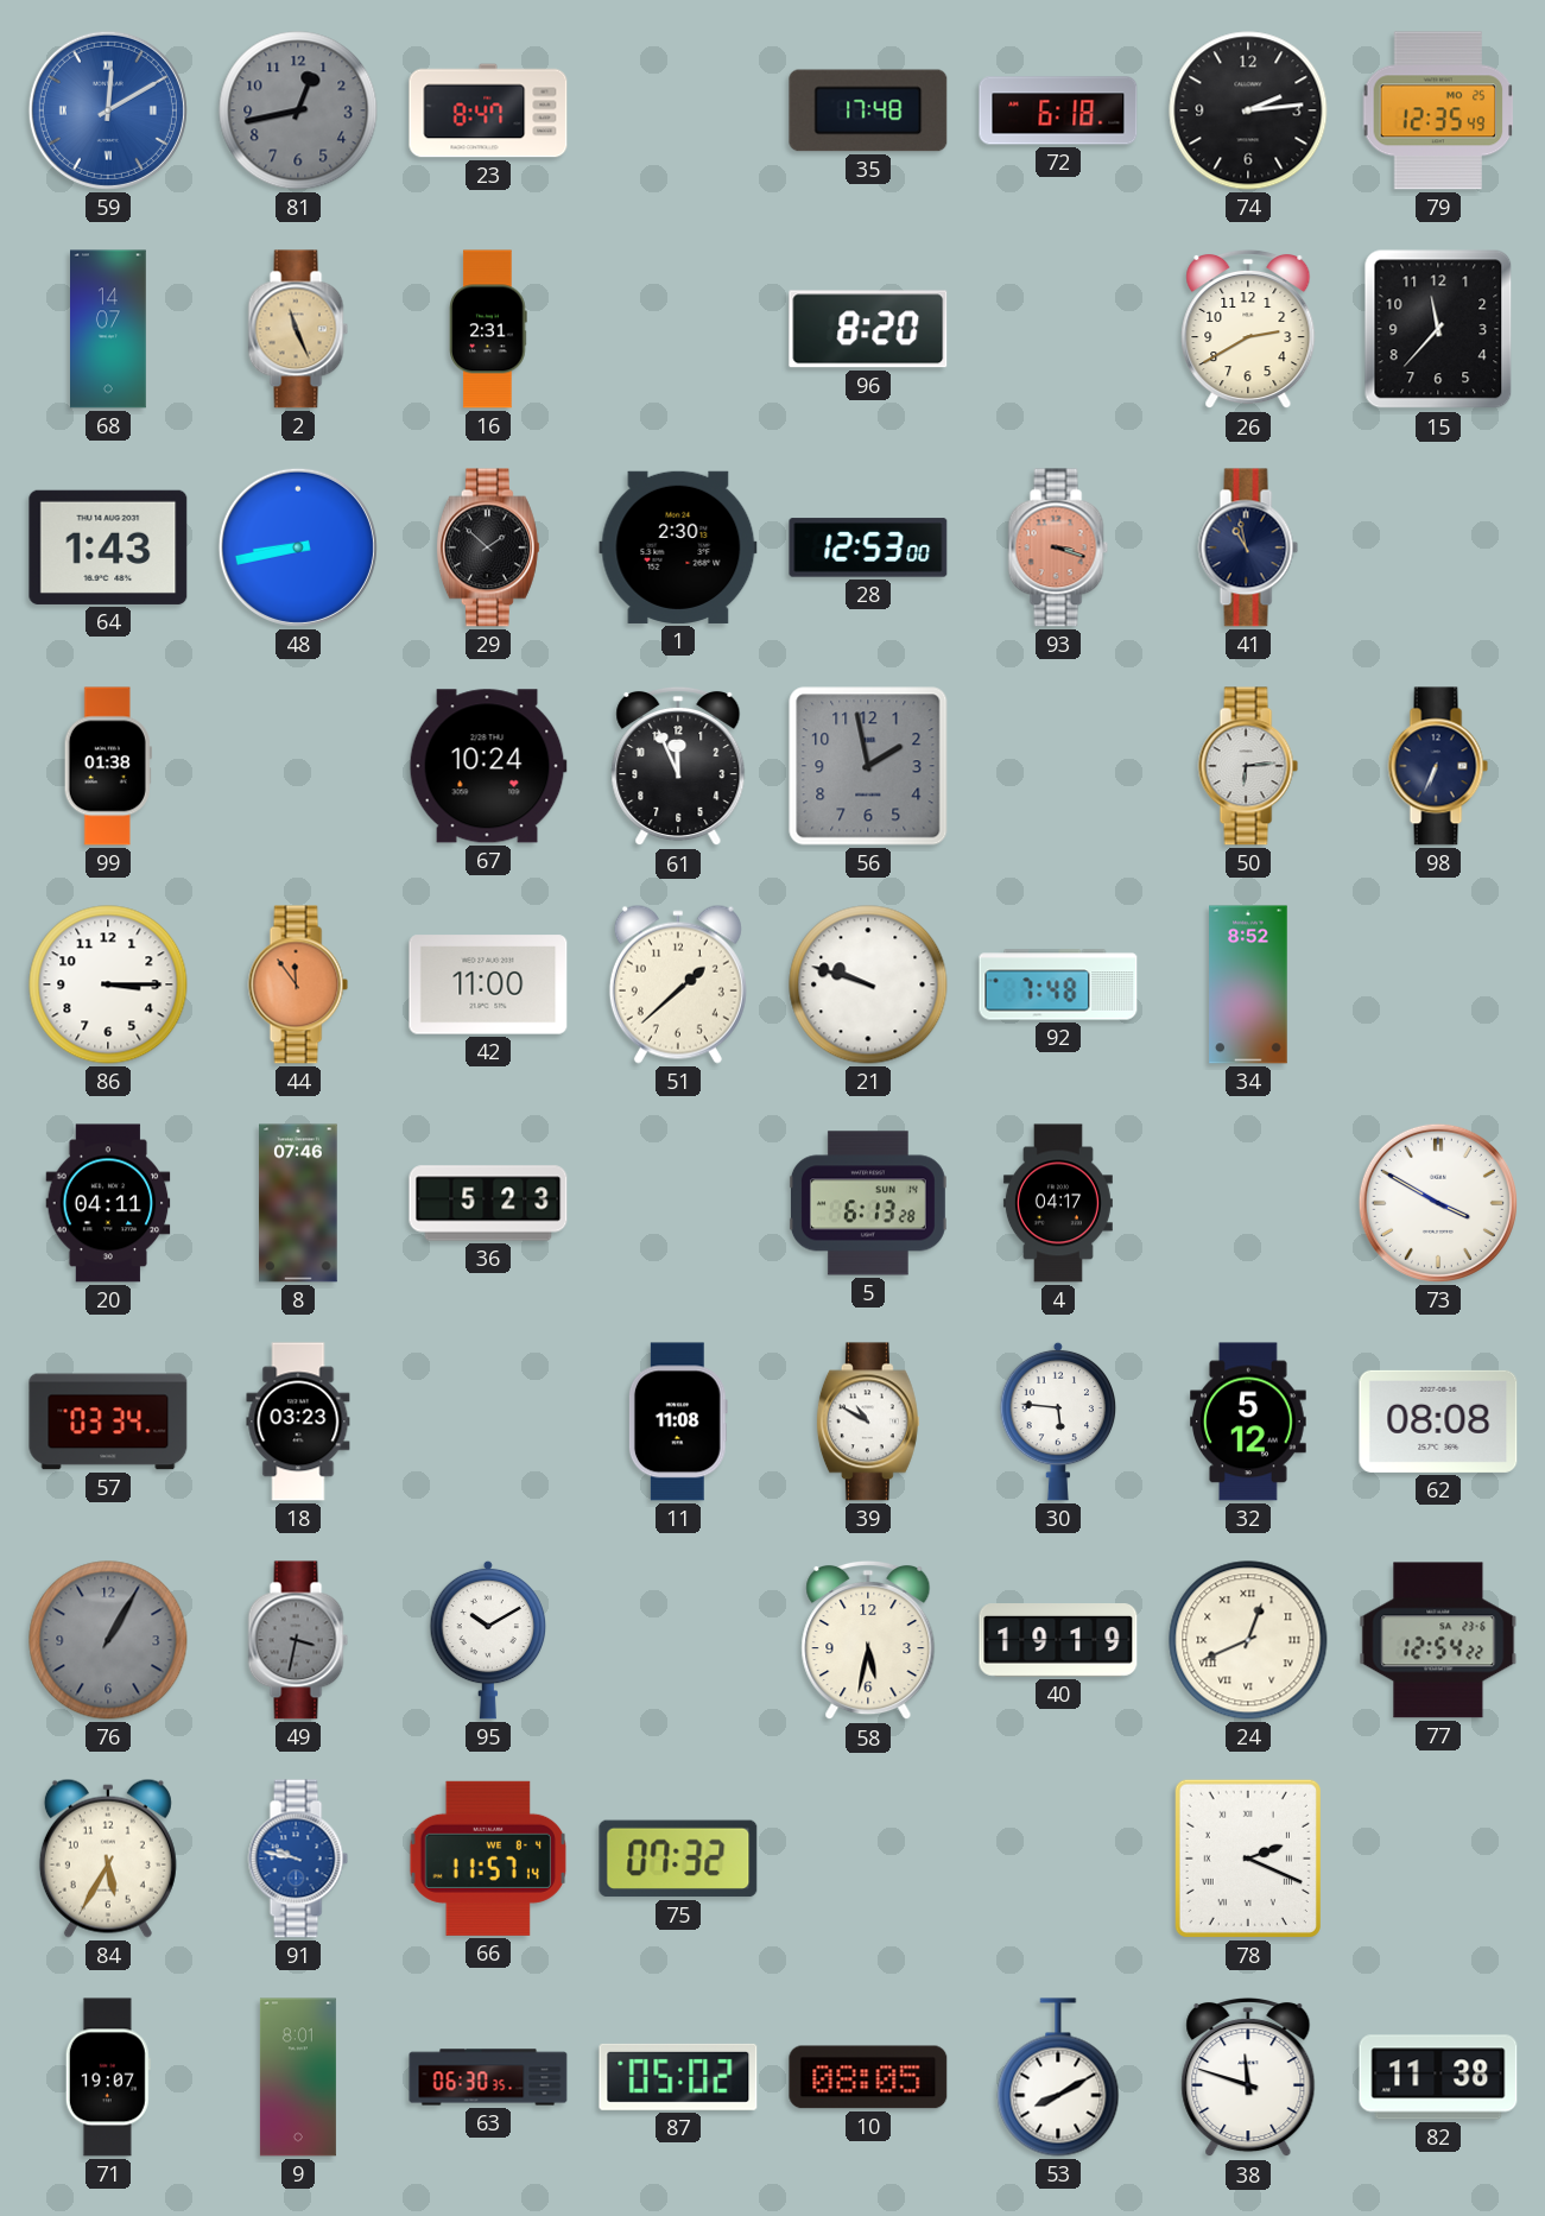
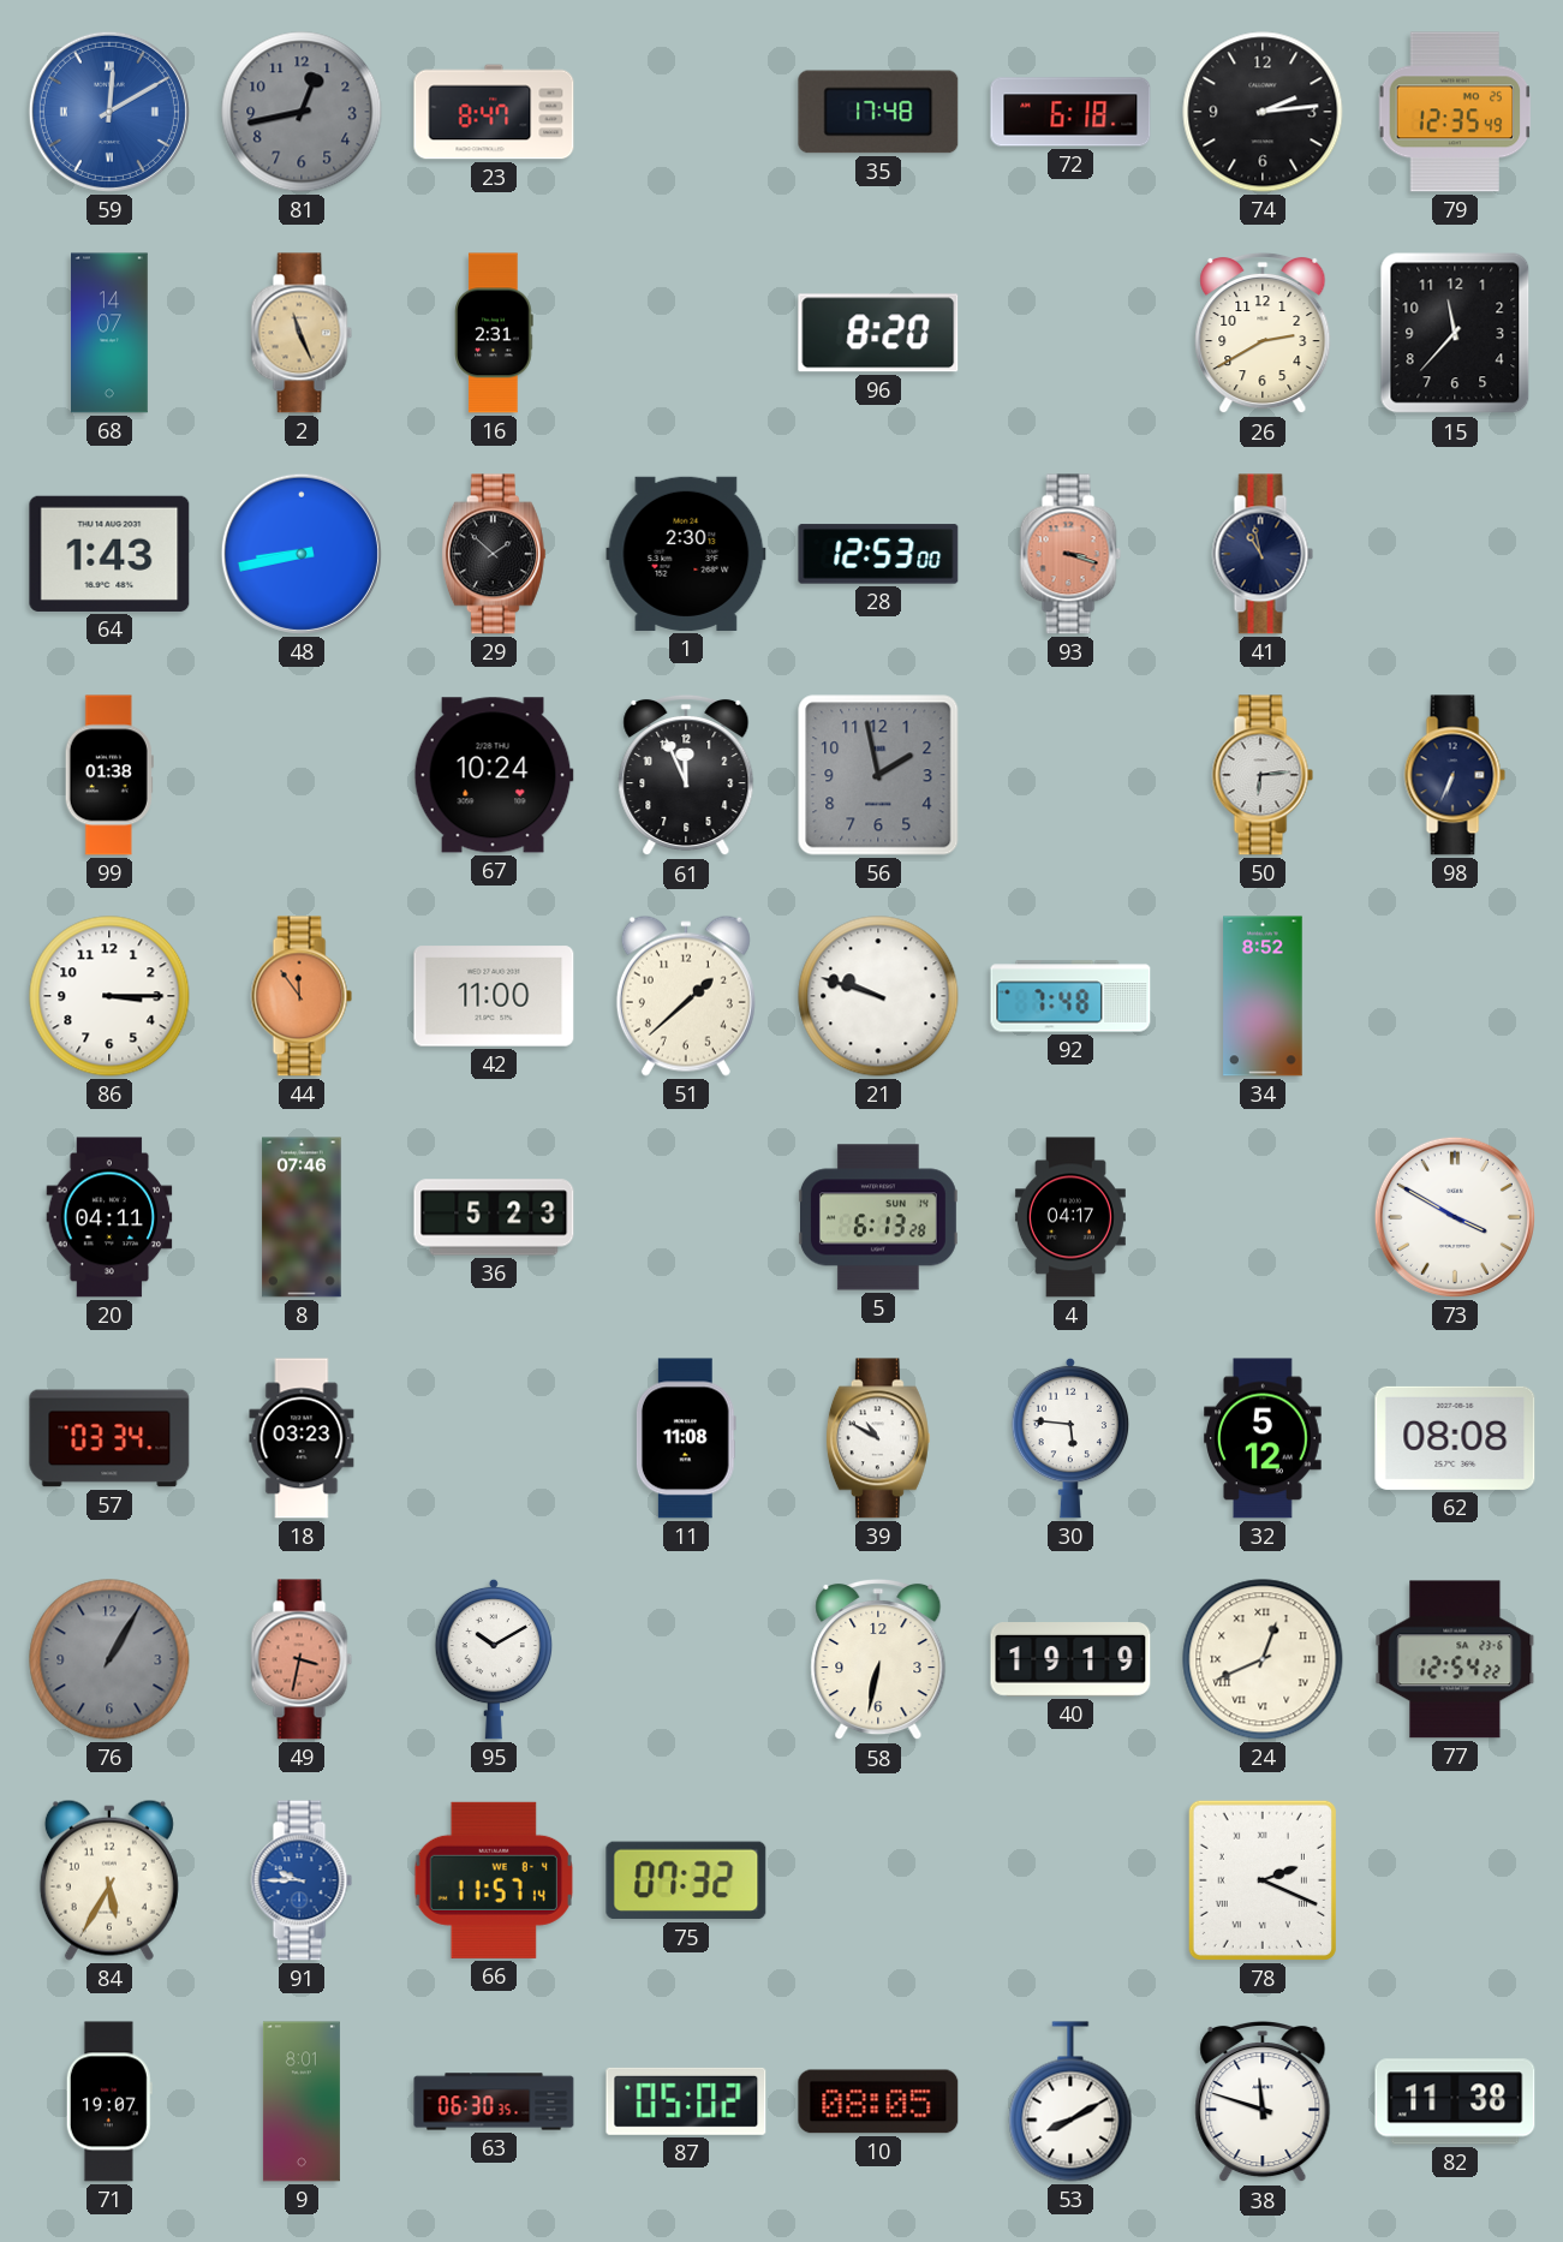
49 dial: grey -> salmon
58: 5:32 -> 6:32
91: 9:47 -> 9:45
